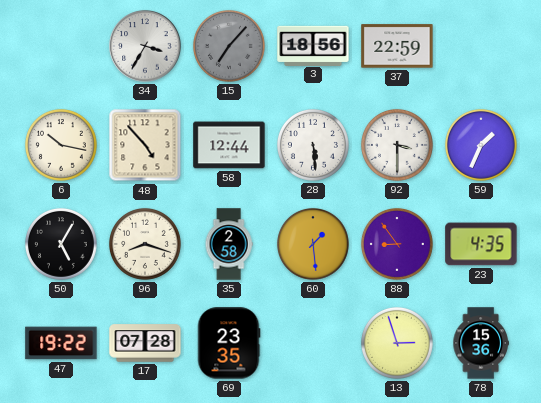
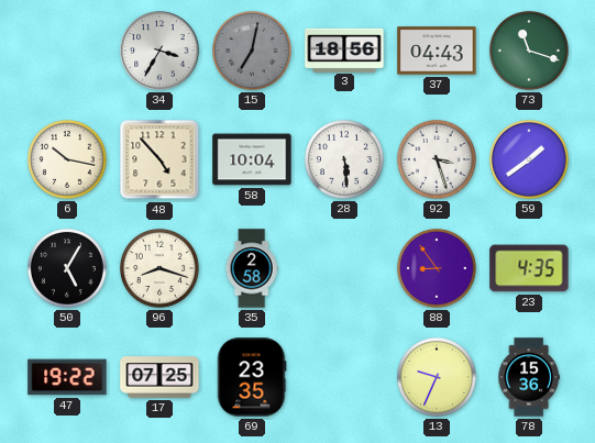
15: 7:07 -> 7:02
37: 22:59 -> 04:43
73: none -> 11:18
58: 12:44 -> 10:04
92: 3:30 -> 3:27
59: 1:34 -> 1:39
60: 1:29 -> none
17: 07:28 -> 07:25
13: 2:57 -> 9:34
